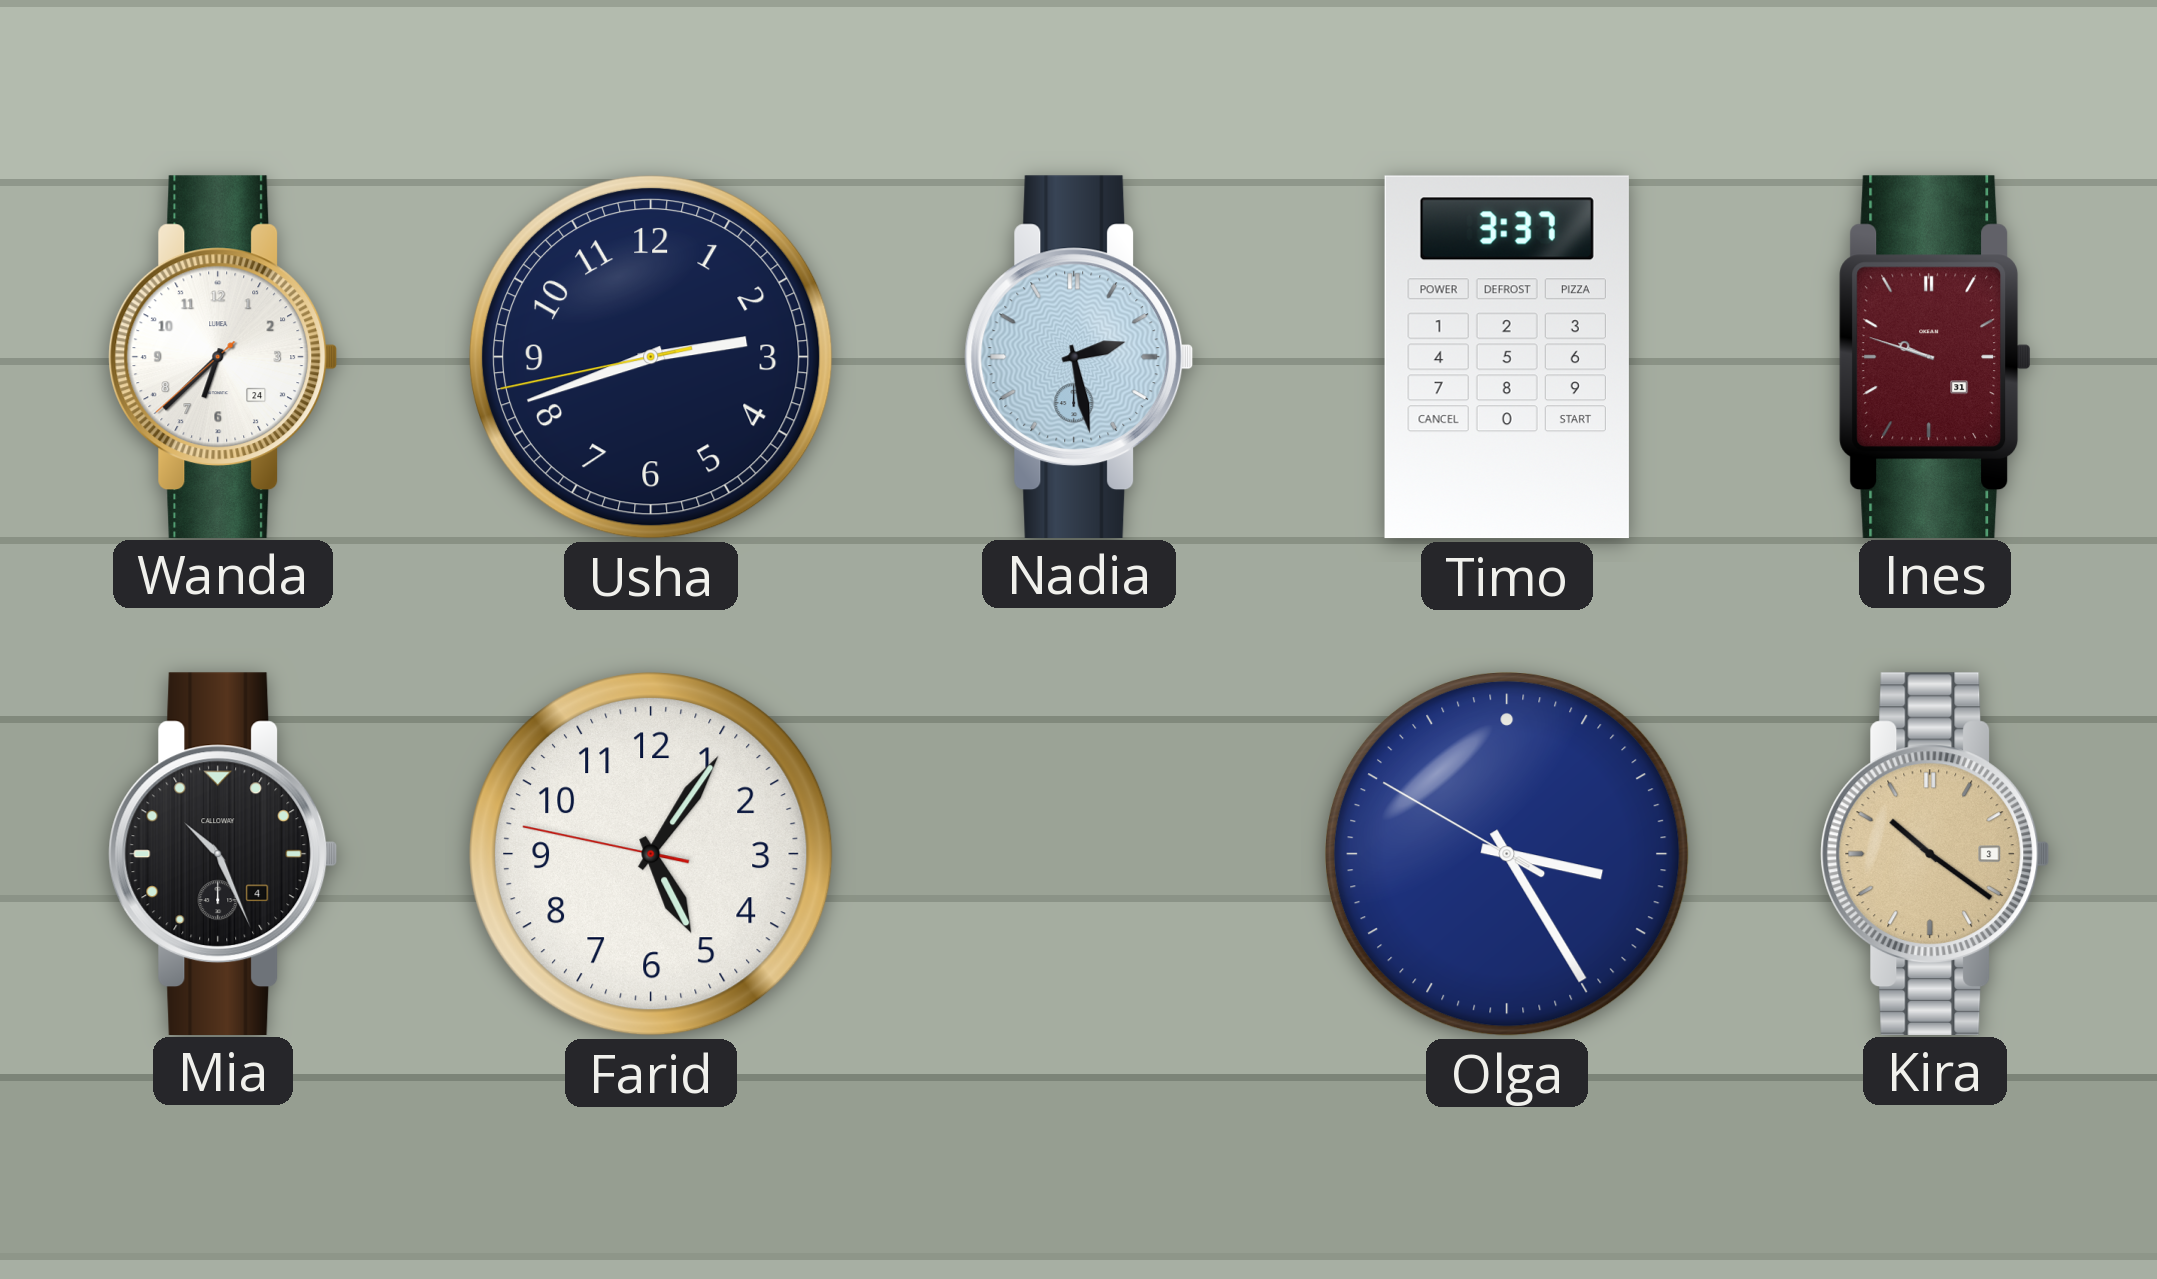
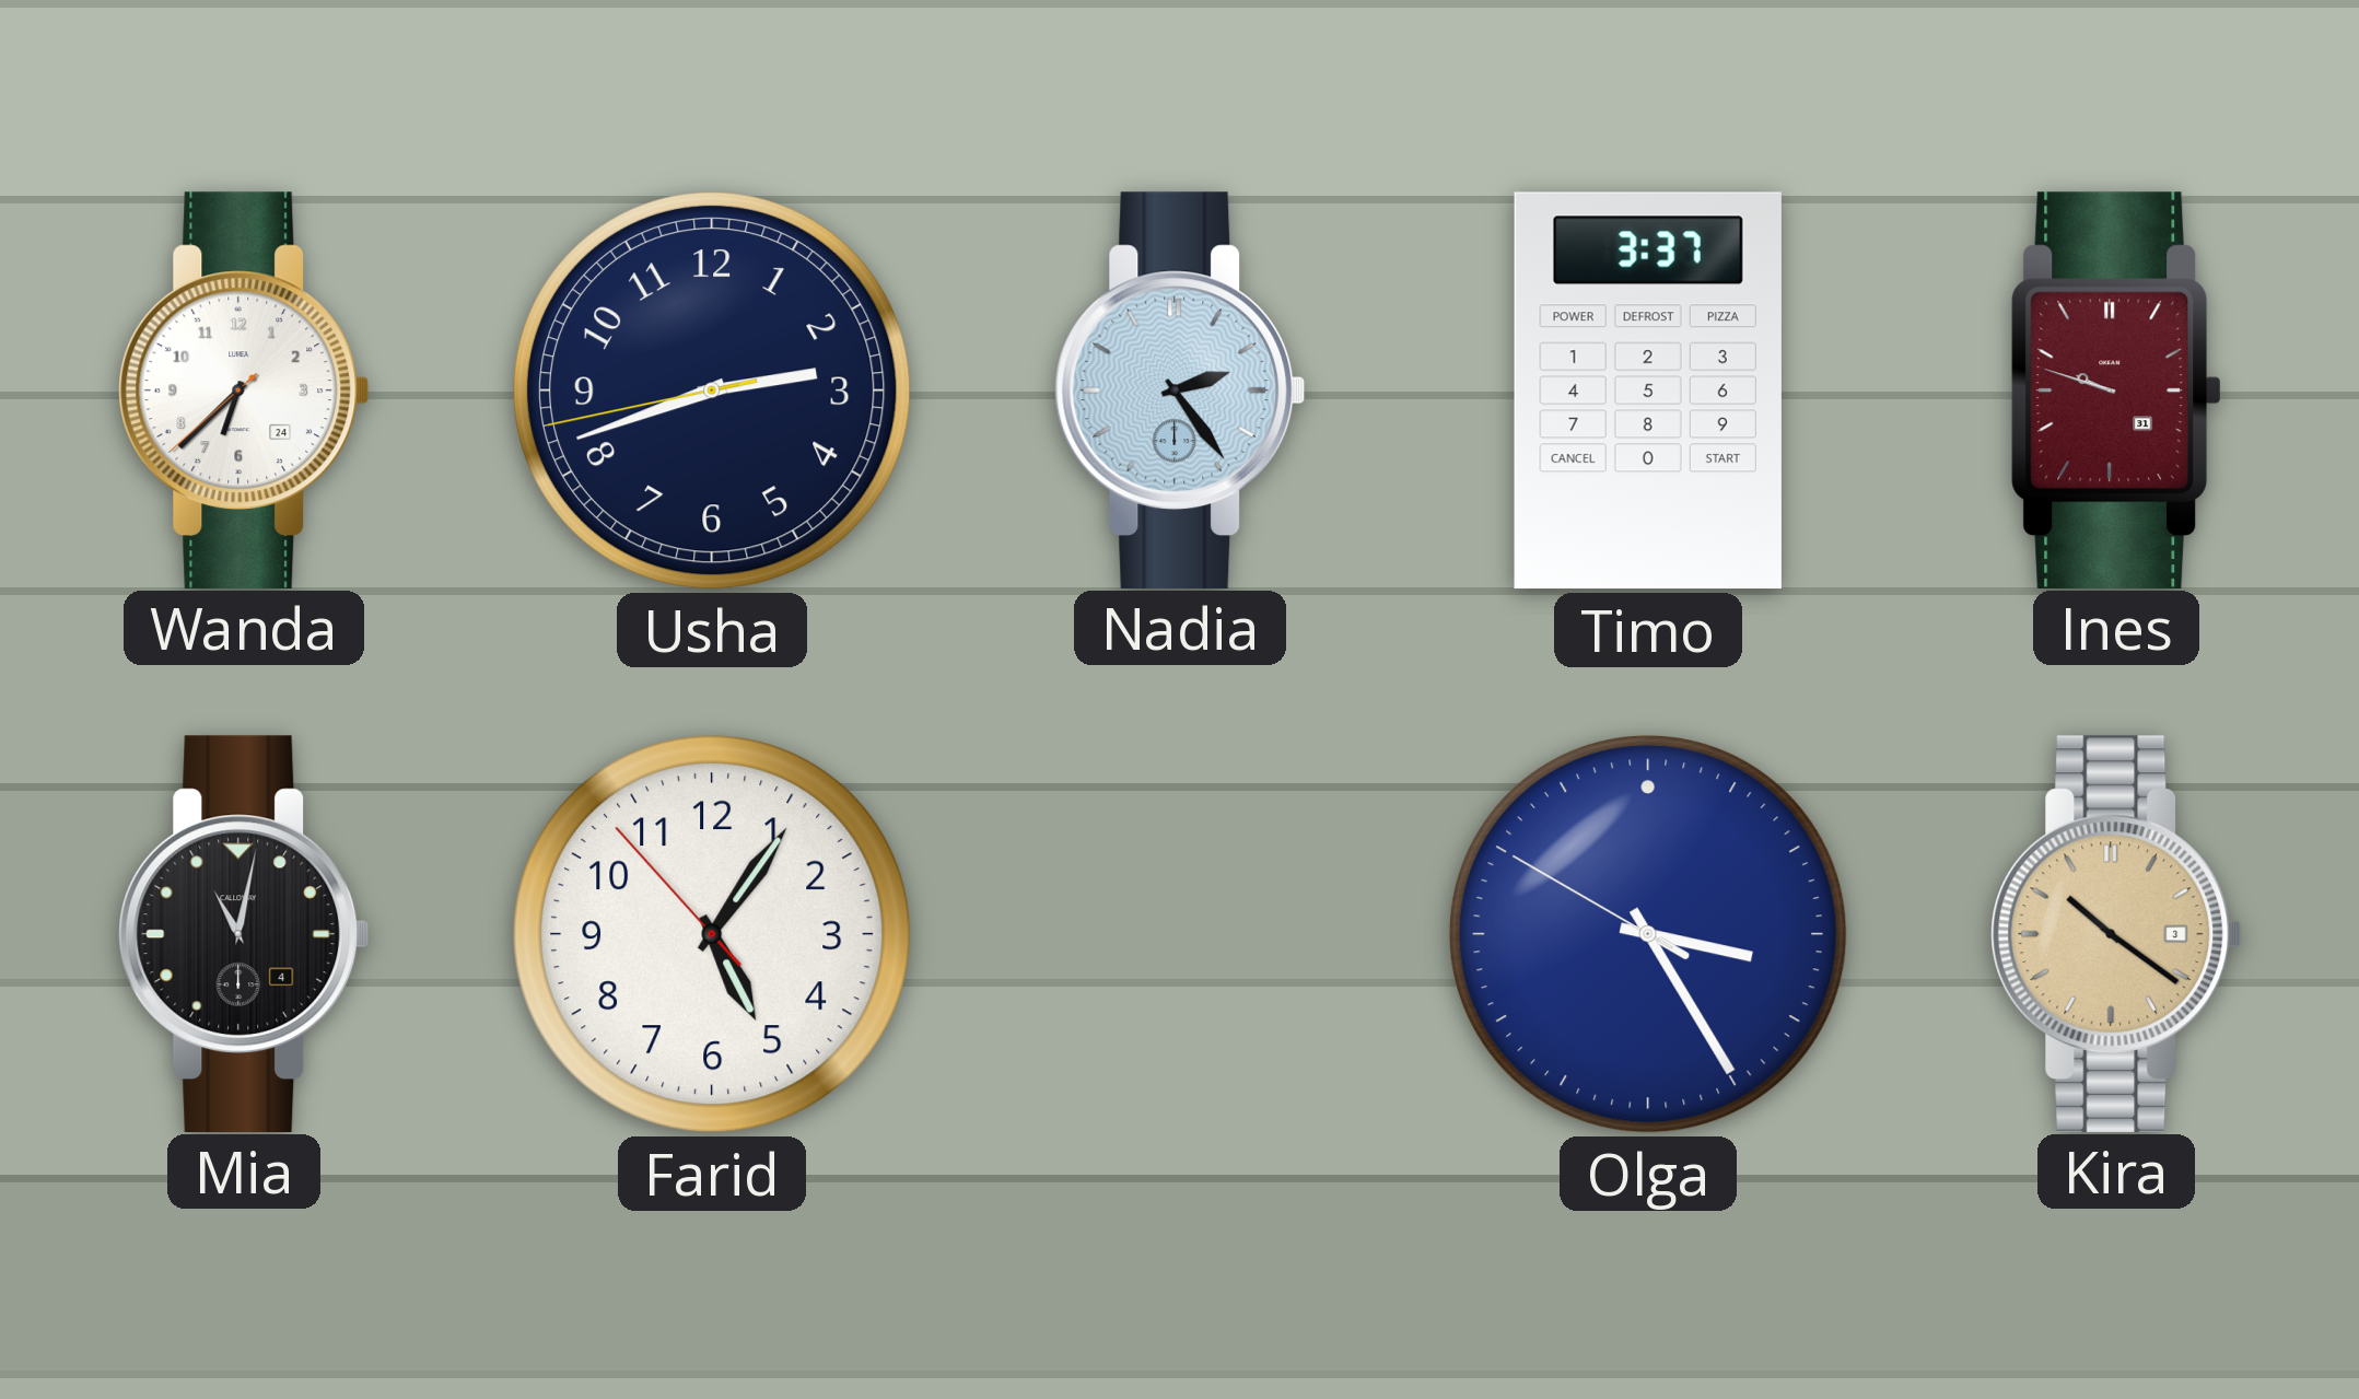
Nadia: 2:28 -> 2:24
Mia: 10:26 -> 11:02
Farid: 5:05:47 -> 5:05:53
